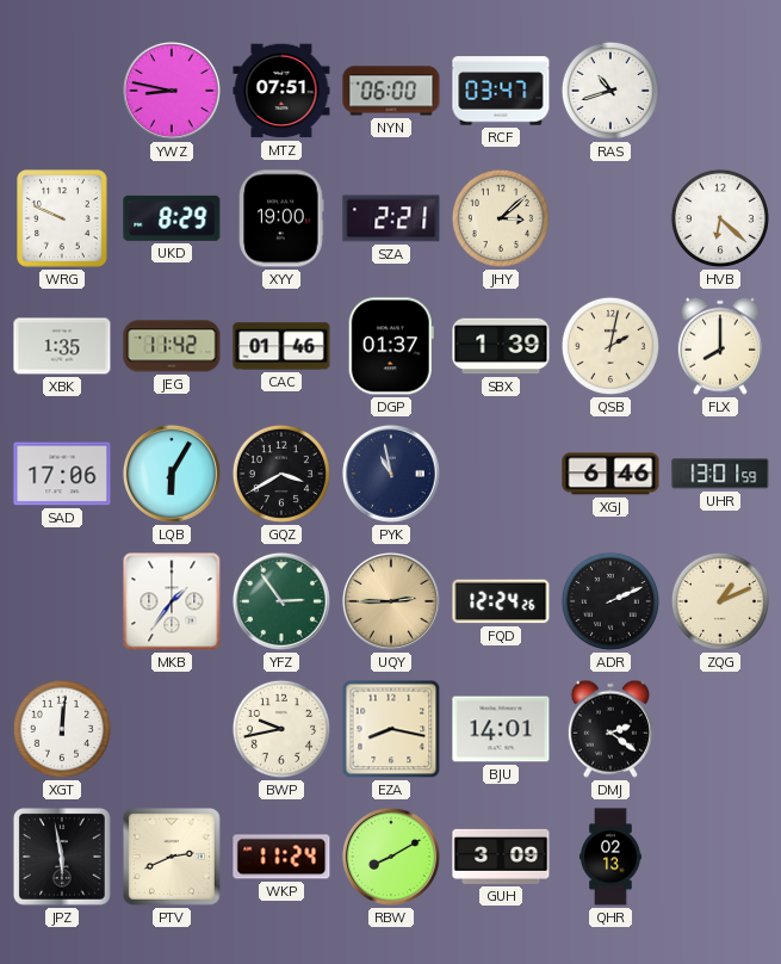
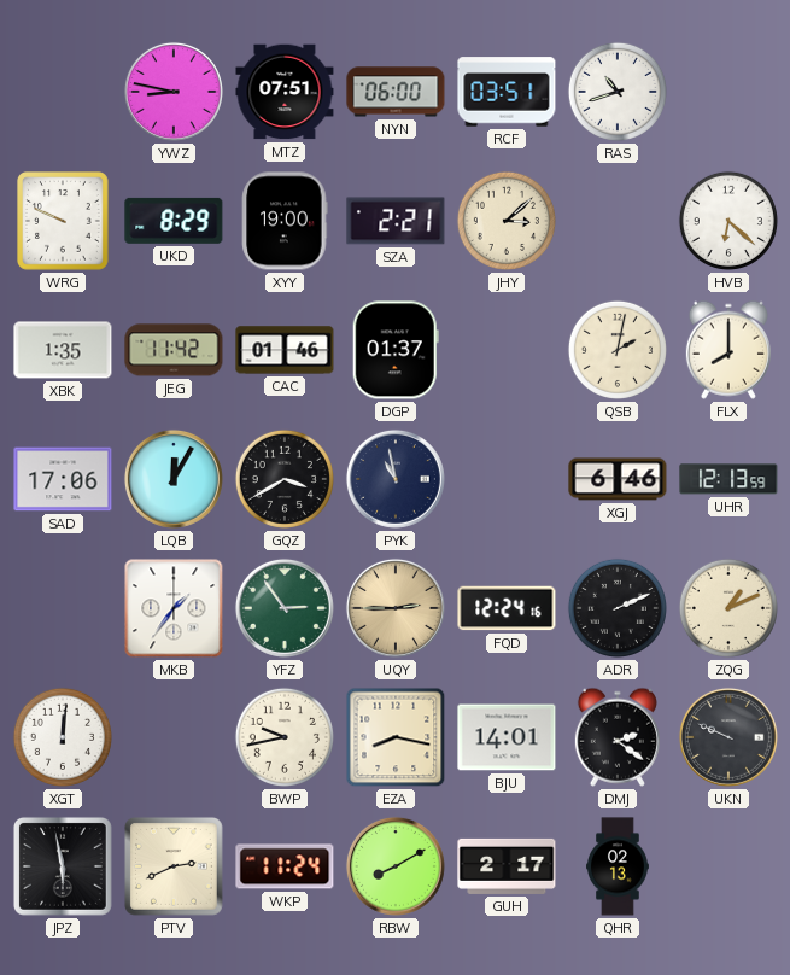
RCF: 03:47 -> 03:51
SBX: 1:39 -> none
LQB: 6:05 -> 12:05
UHR: 13:01 -> 12:13
FQD: 12:24:26 -> 12:24:16
UKN: none -> 9:49
GUH: 3:09 -> 2:17
